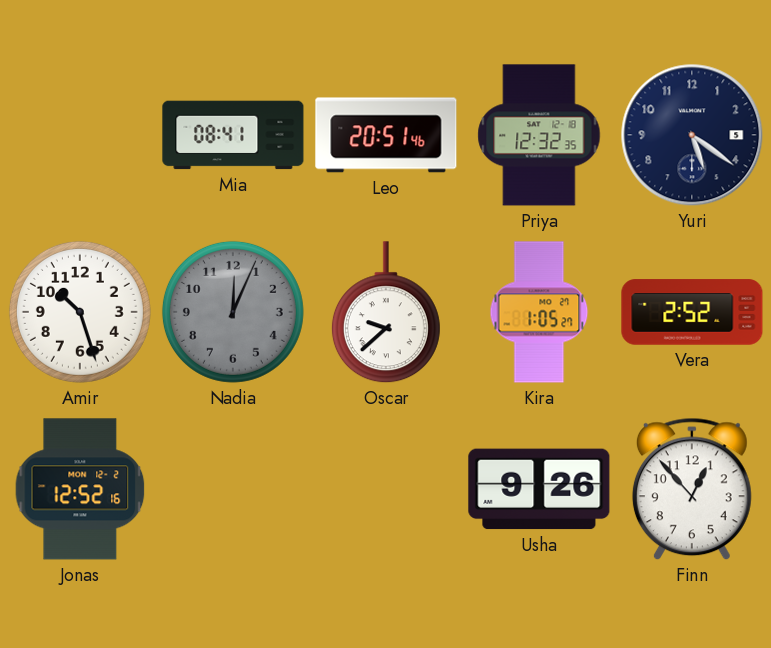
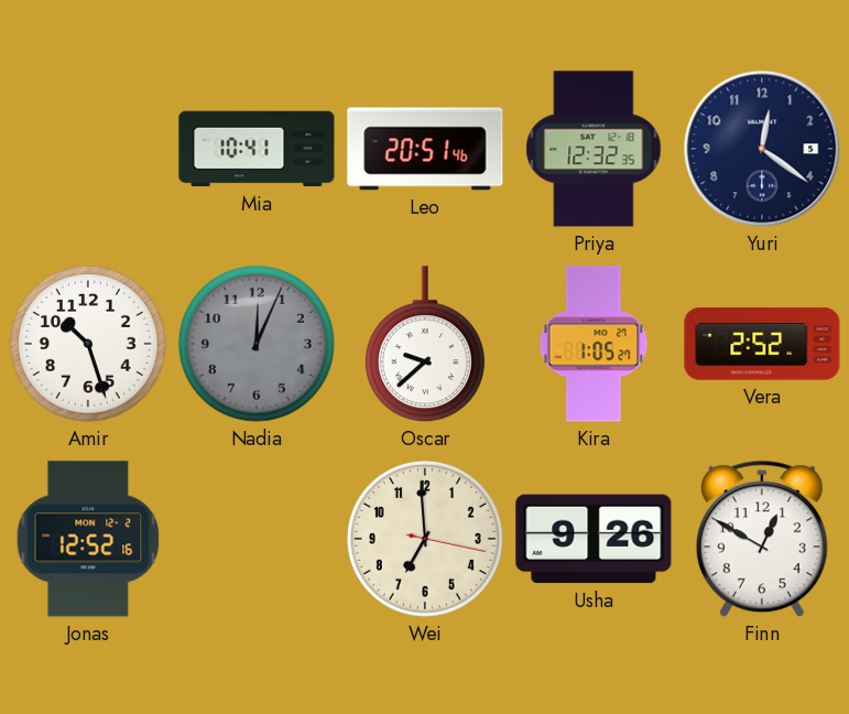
Mia: 08:41 -> 10:41
Yuri: 5:21 -> 12:21
Wei: none -> 6:59
Finn: 12:53 -> 12:50
